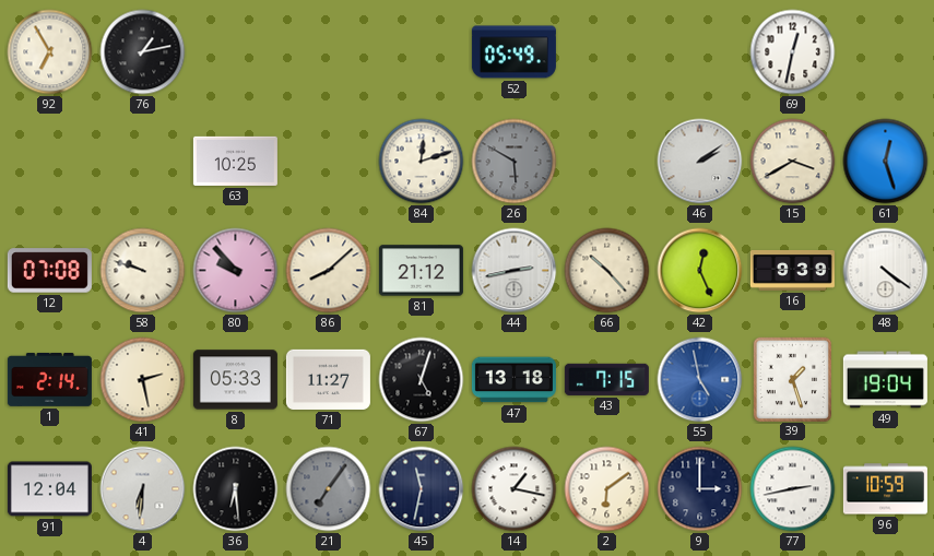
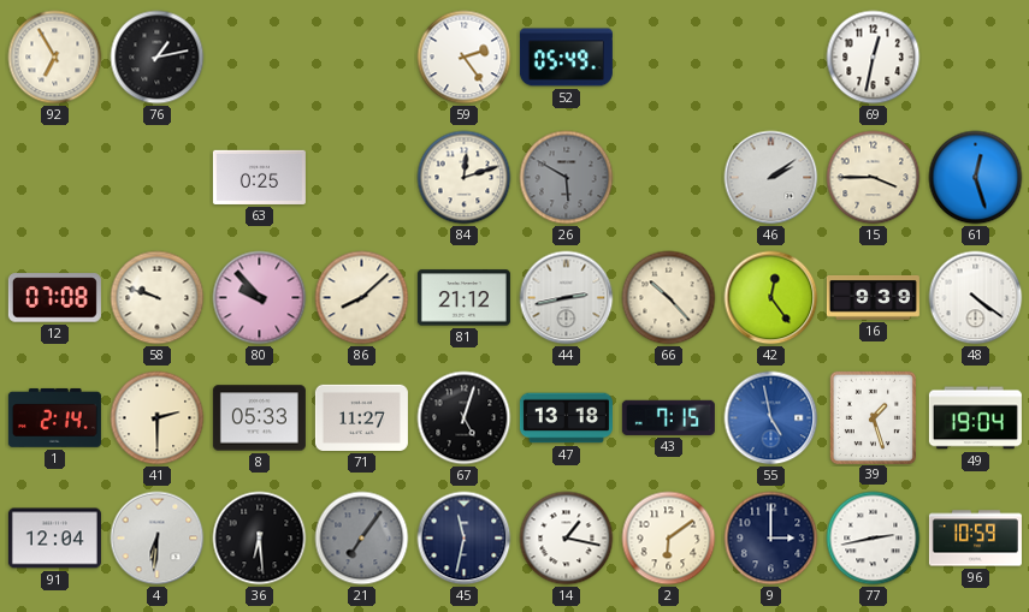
59: none -> 2:24
63: 10:25 -> 0:25
15: 3:40 -> 3:45
42: 12:26 -> 12:24
41: 2:28 -> 2:30
